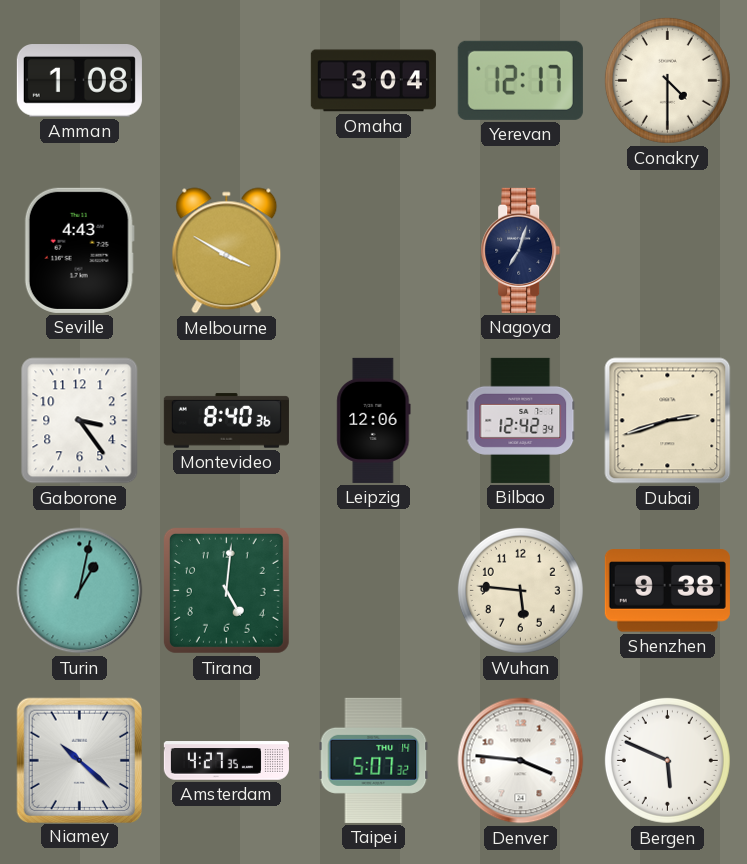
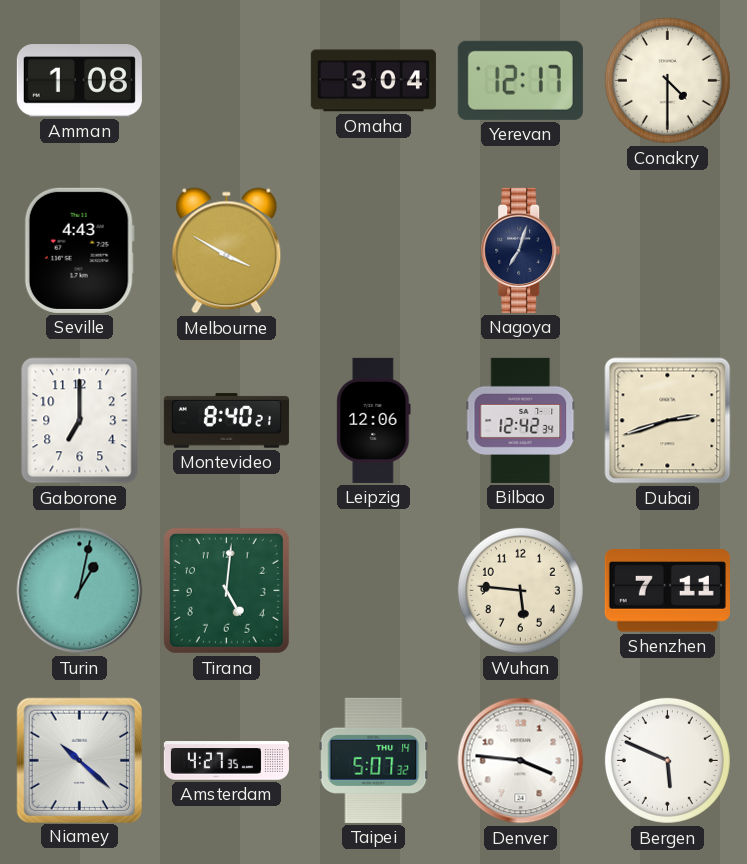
Gaborone: 3:24 -> 7:00
Montevideo: 8:40:36 -> 8:40:21
Shenzhen: 9:38 -> 7:11
